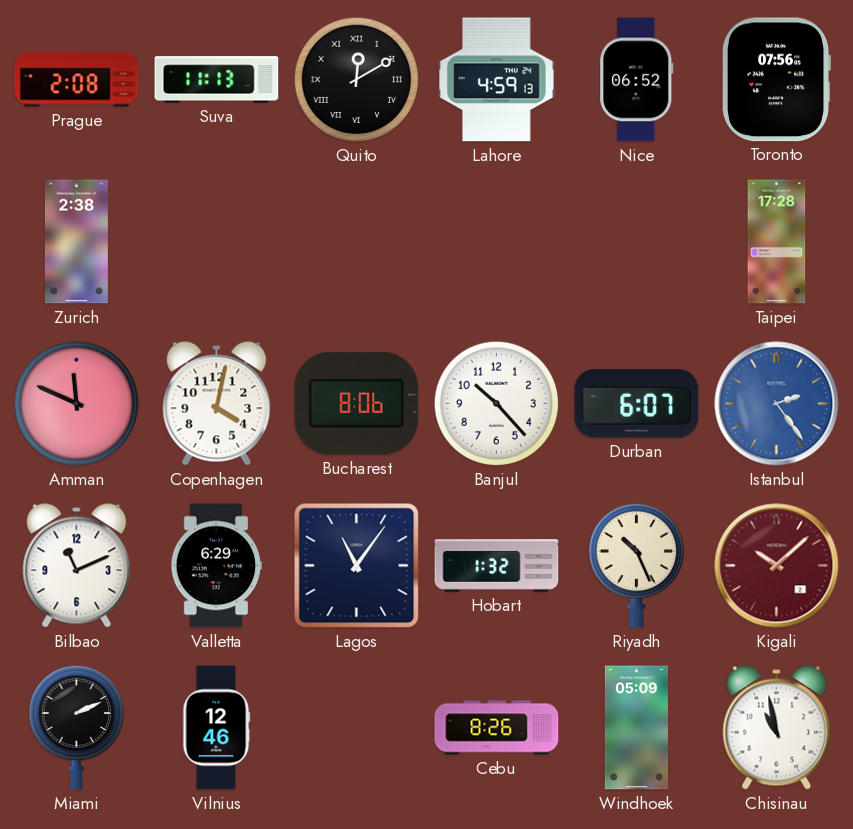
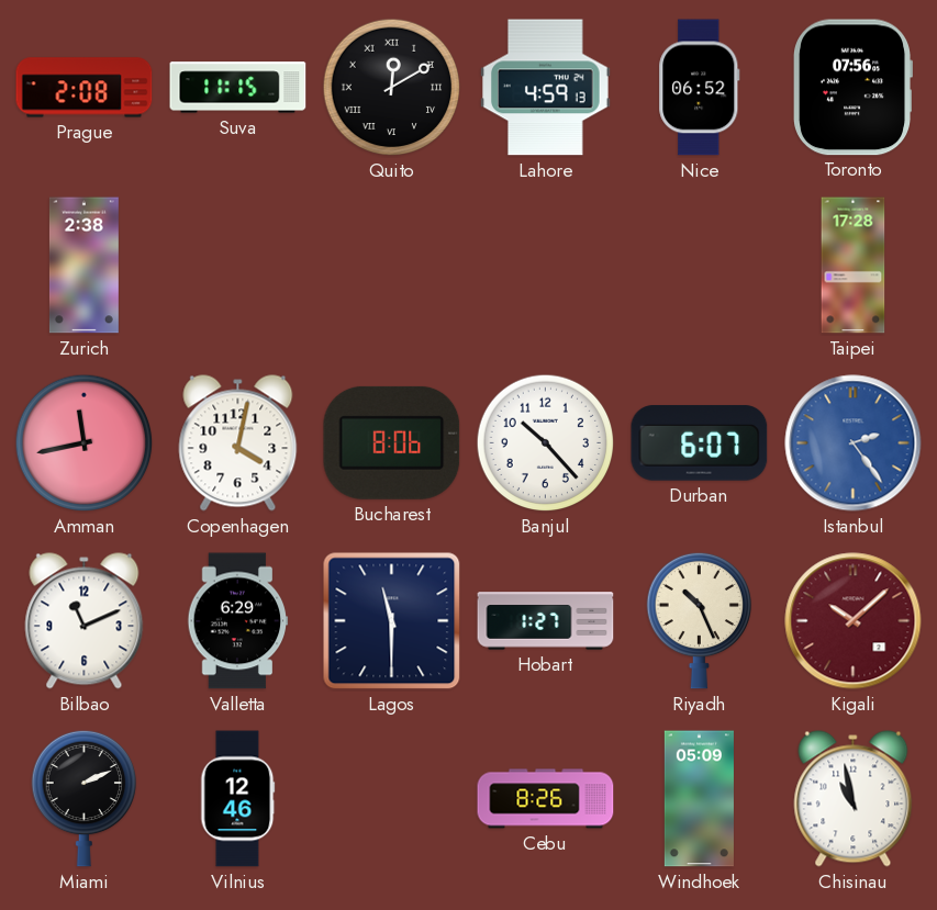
Suva: 11:13 -> 11:15
Amman: 11:49 -> 11:43
Lagos: 11:06 -> 11:30
Hobart: 1:32 -> 1:27
